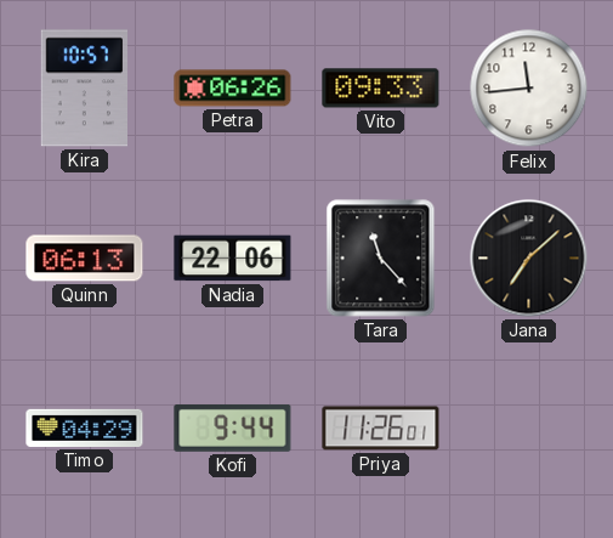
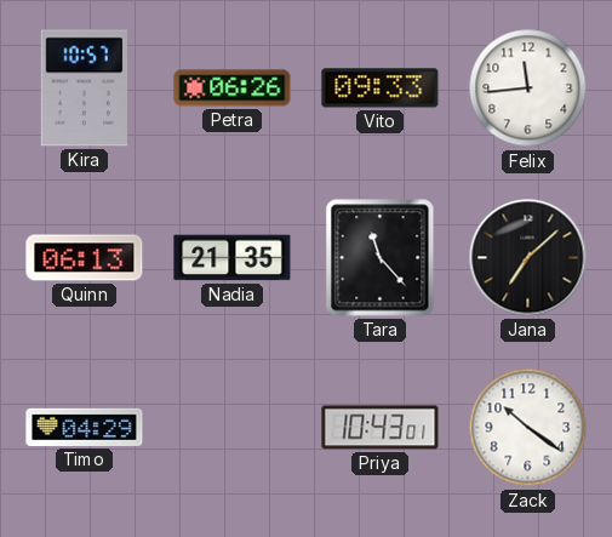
Nadia: 22:06 -> 21:35
Kofi: 9:44 -> none
Priya: 11:26 -> 10:43
Zack: none -> 10:21
